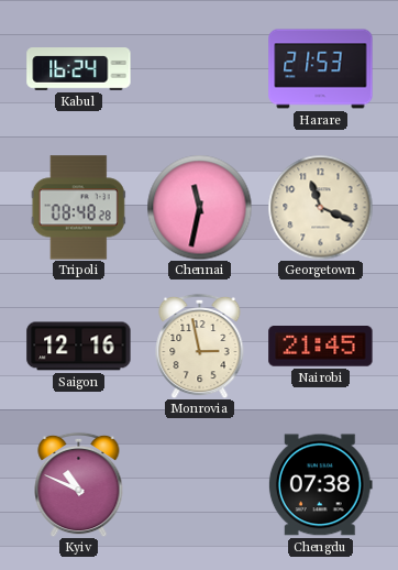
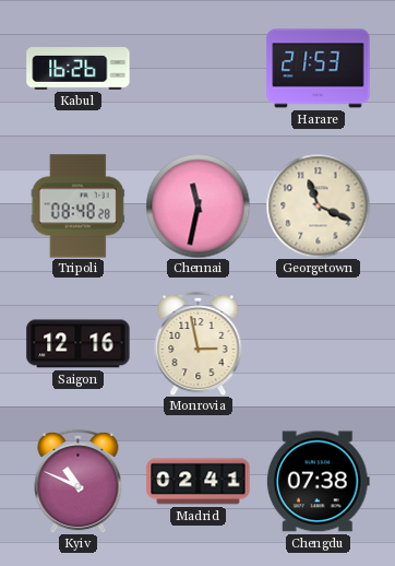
Kabul: 16:24 -> 16:26
Nairobi: 21:45 -> none
Madrid: none -> 02:41
